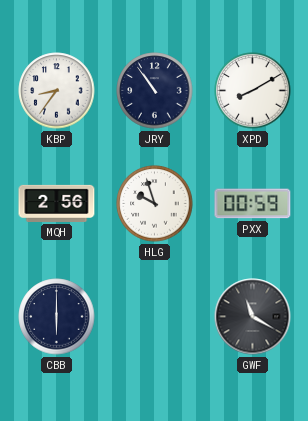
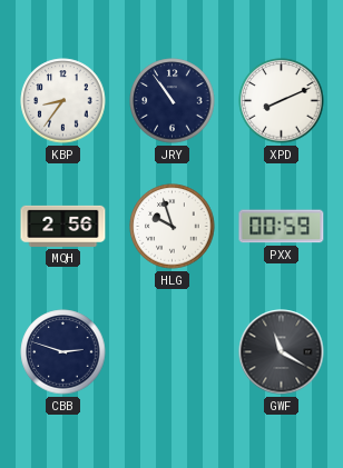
XPD: 8:10 -> 8:11
CBB: 6:00 -> 2:48
